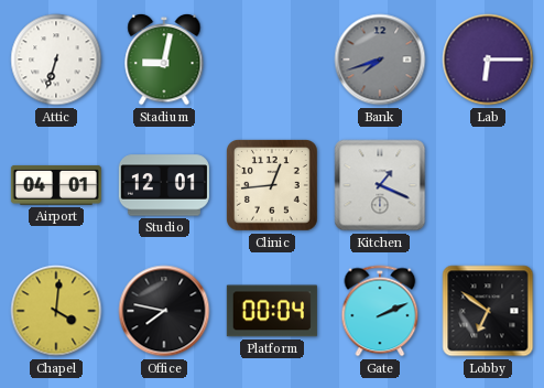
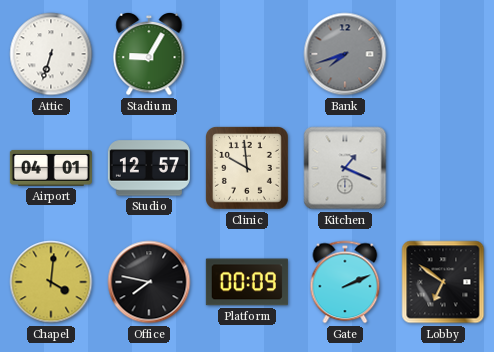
Stadium: 9:02 -> 9:05
Lab: 6:15 -> none
Studio: 12:01 -> 12:57
Clinic: 12:44 -> 9:59
Platform: 00:04 -> 00:09
